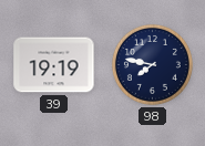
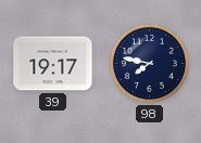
39: 19:19 -> 19:17
